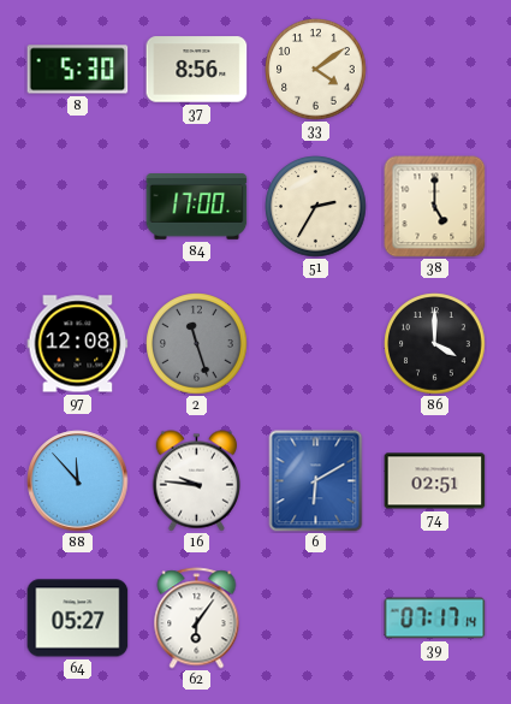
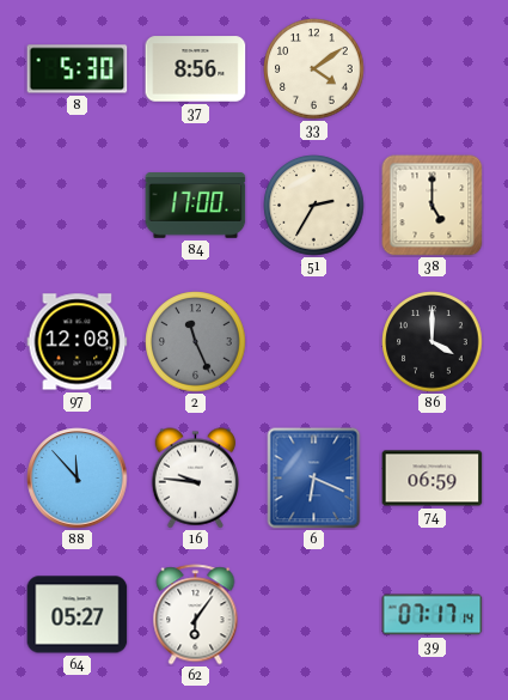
2: 11:27 -> 11:26
6: 6:10 -> 6:19
74: 02:51 -> 06:59
